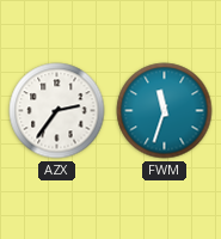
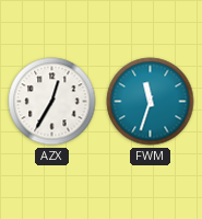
AZX: 2:36 -> 12:35
